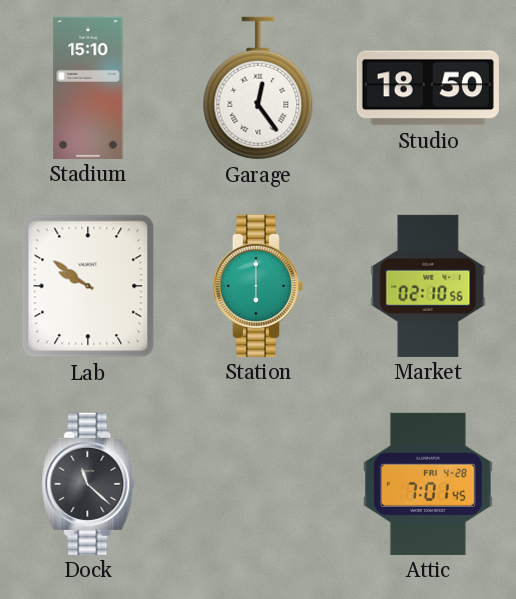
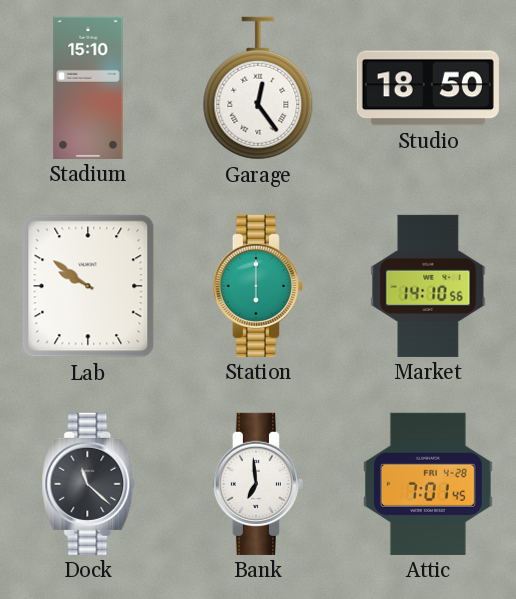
Market: 02:10 -> 14:10
Bank: none -> 6:59
